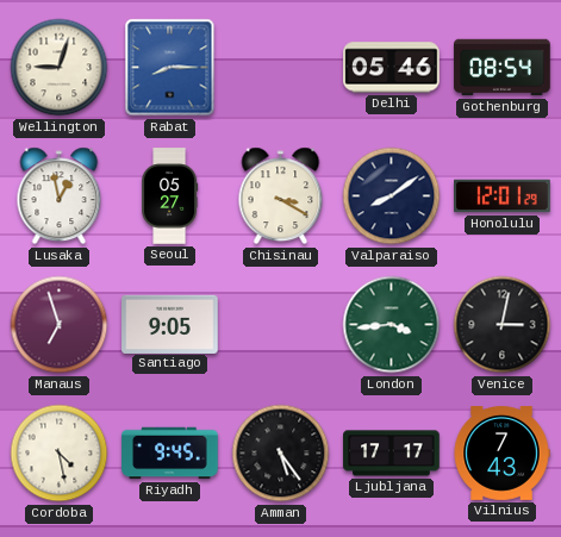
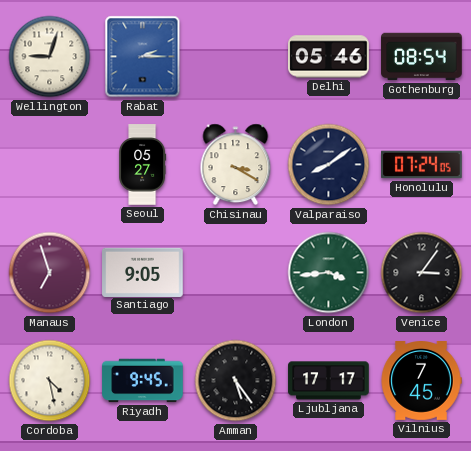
Rabat: 8:15 -> 2:15
Lusaka: 12:58 -> none
Honolulu: 12:01 -> 07:24
Venice: 3:02 -> 3:06
Vilnius: 7:43 -> 7:45
